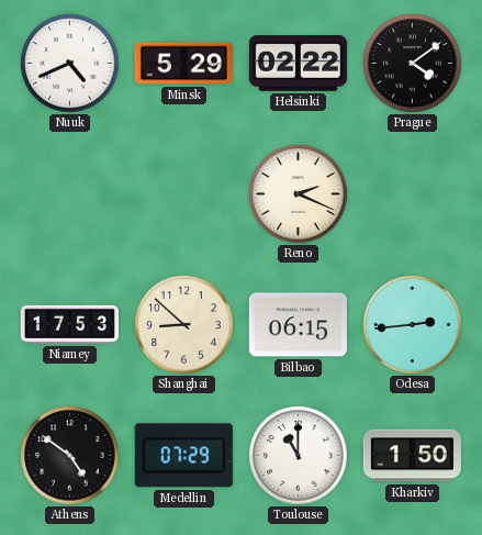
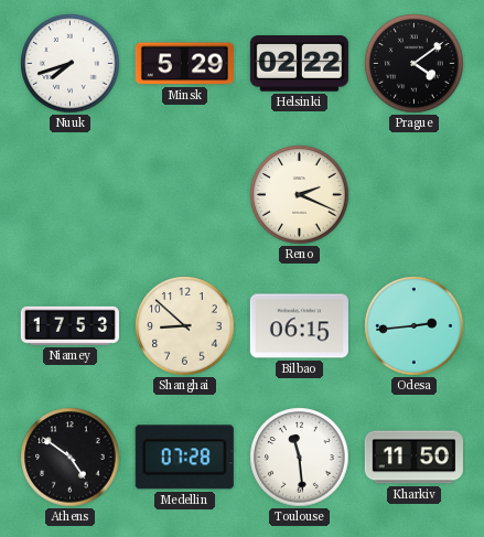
Nuuk: 4:41 -> 7:42
Medellin: 07:29 -> 07:28
Toulouse: 11:00 -> 11:29
Kharkiv: 1:50 -> 11:50
